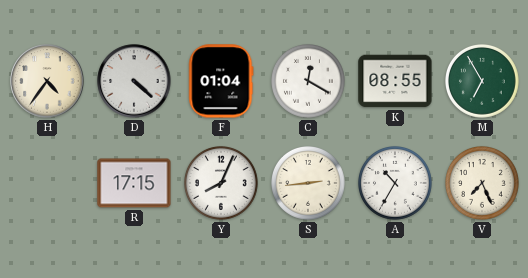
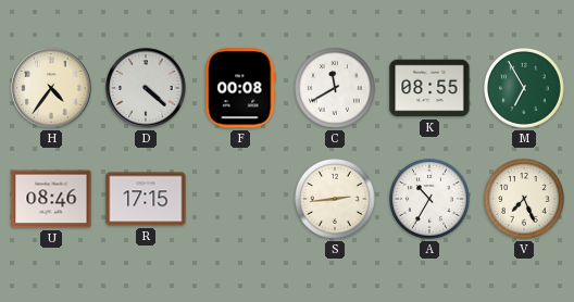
F: 01:04 -> 00:08
C: 12:20 -> 11:40
U: none -> 08:46
Y: 8:04 -> none
